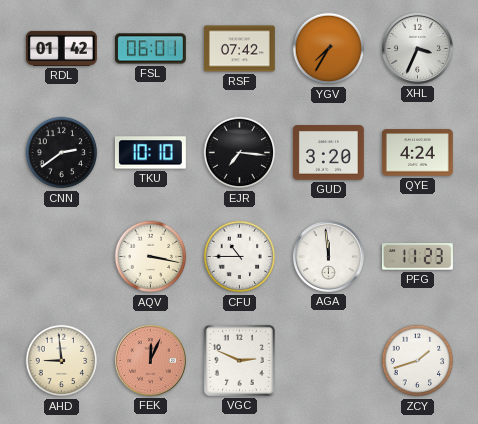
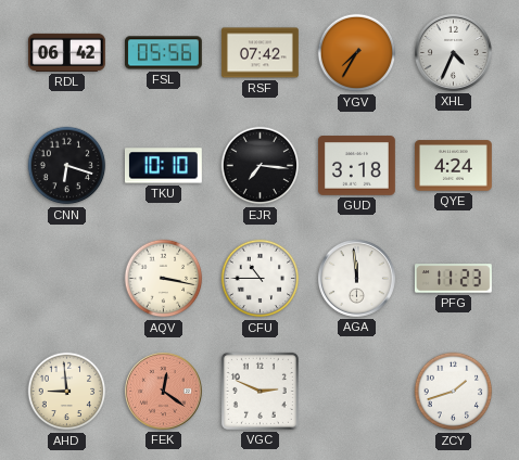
RDL: 01:42 -> 06:42
FSL: 06:01 -> 05:56
XHL: 3:34 -> 4:34
CNN: 2:39 -> 6:18
GUD: 3:20 -> 3:18
FEK: 12:04 -> 12:21
